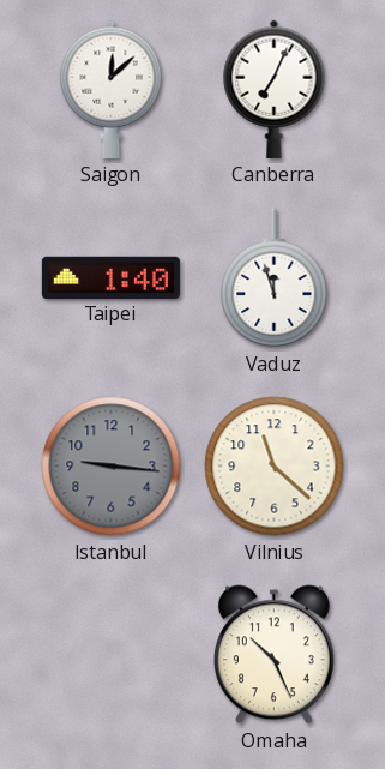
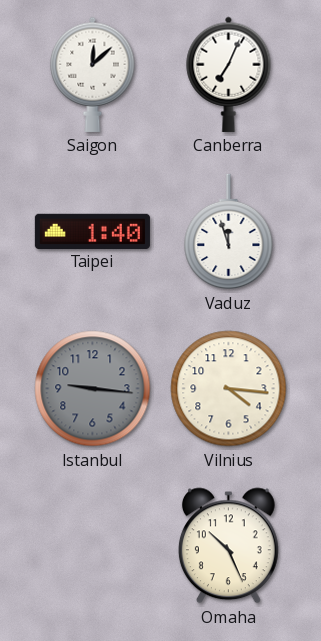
Vilnius: 11:22 -> 4:16
